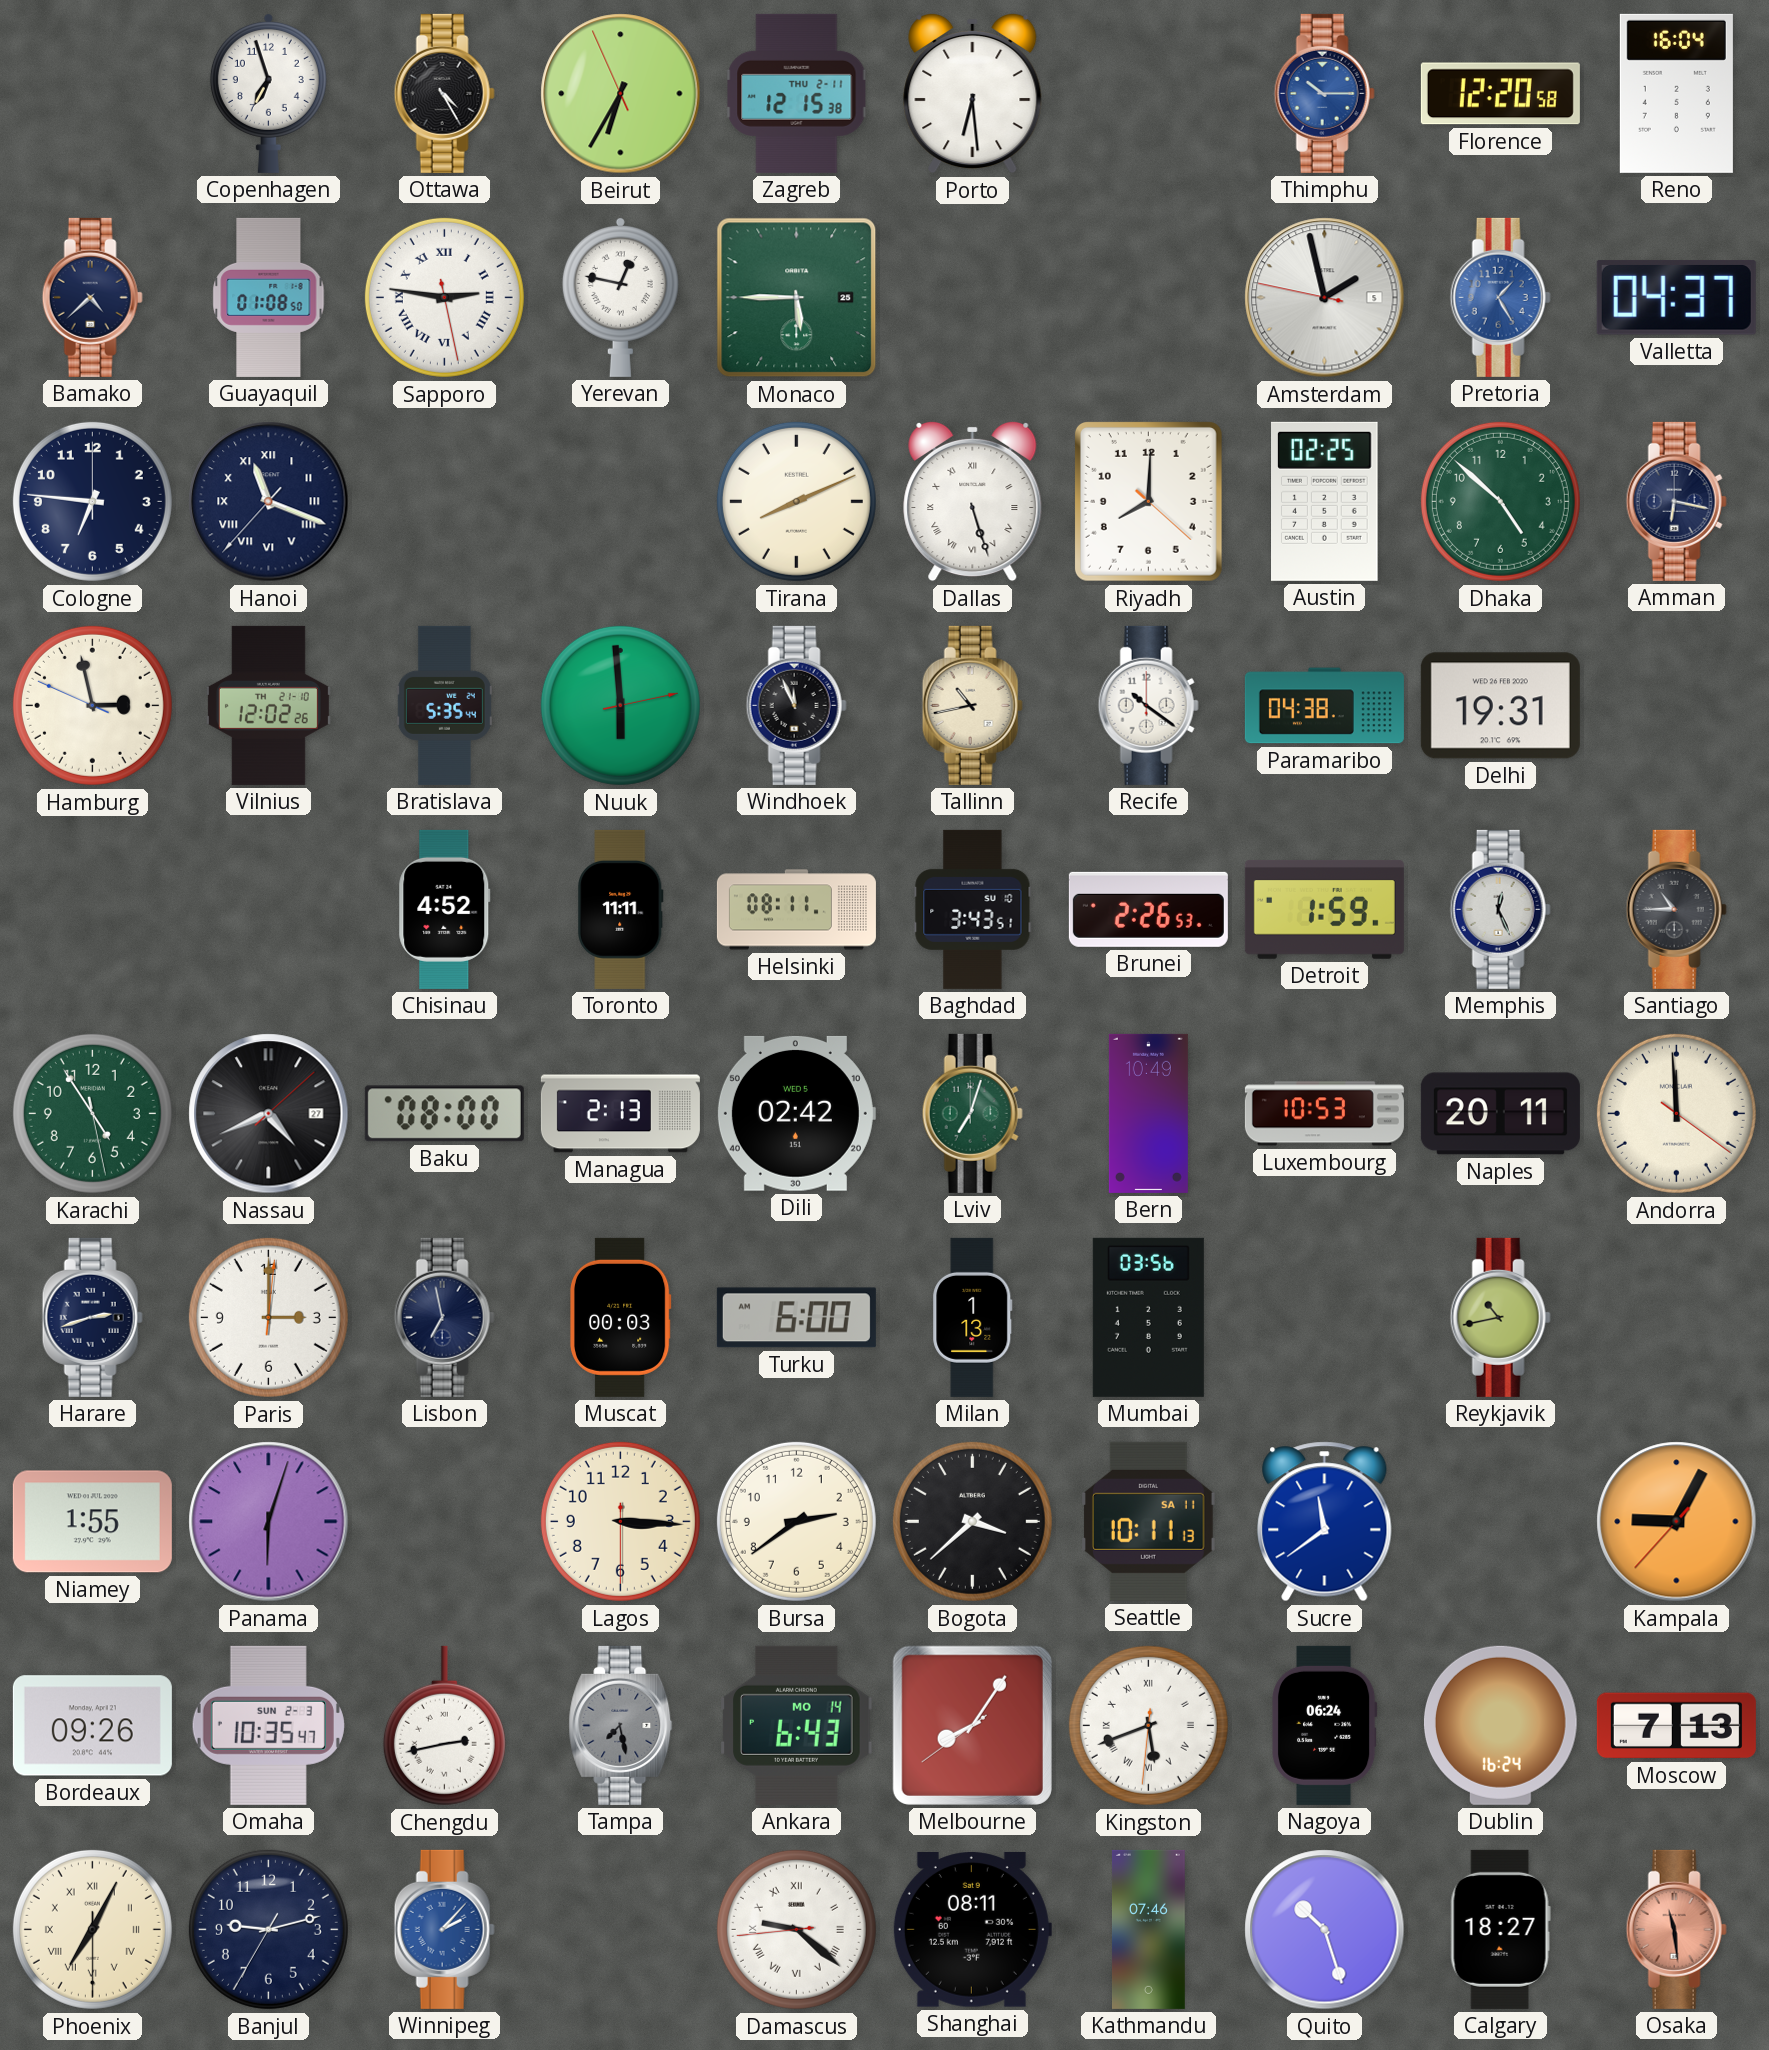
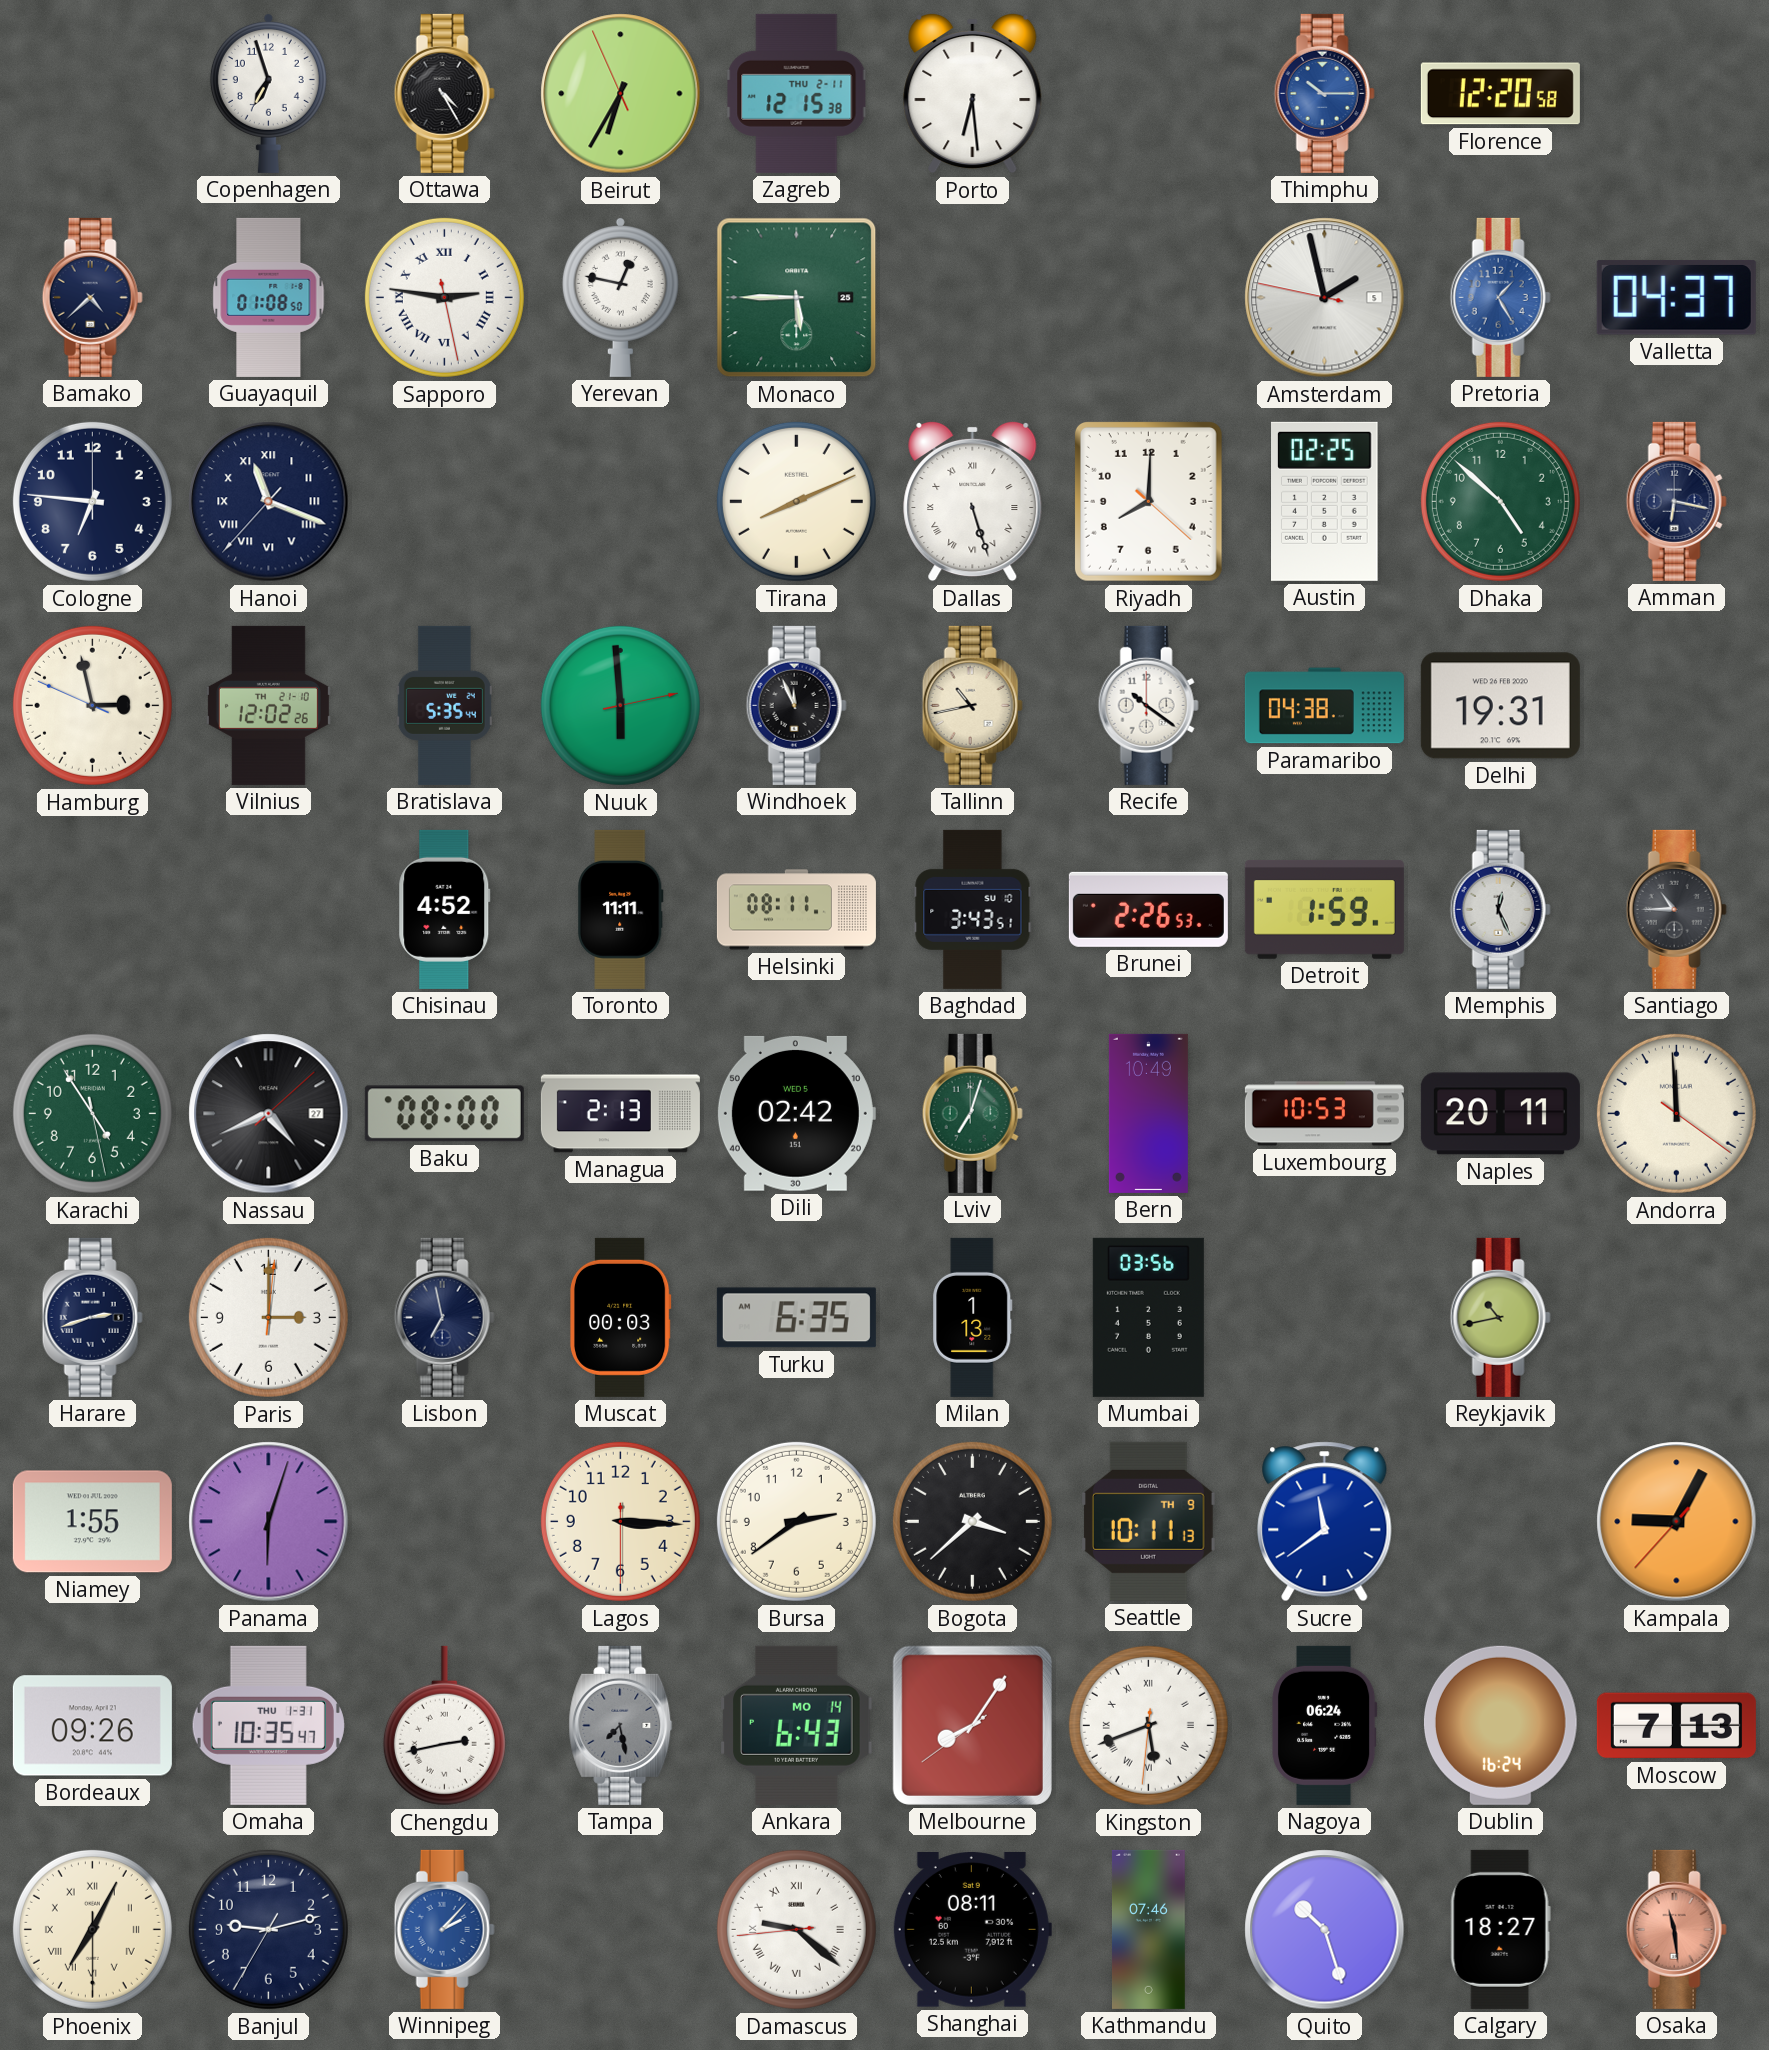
Reno: 16:04 -> none
Turku: 6:00 -> 6:35
Seattle date: SA 11 -> TH 9
Omaha date: SUN 2-3 -> THU 1-31
